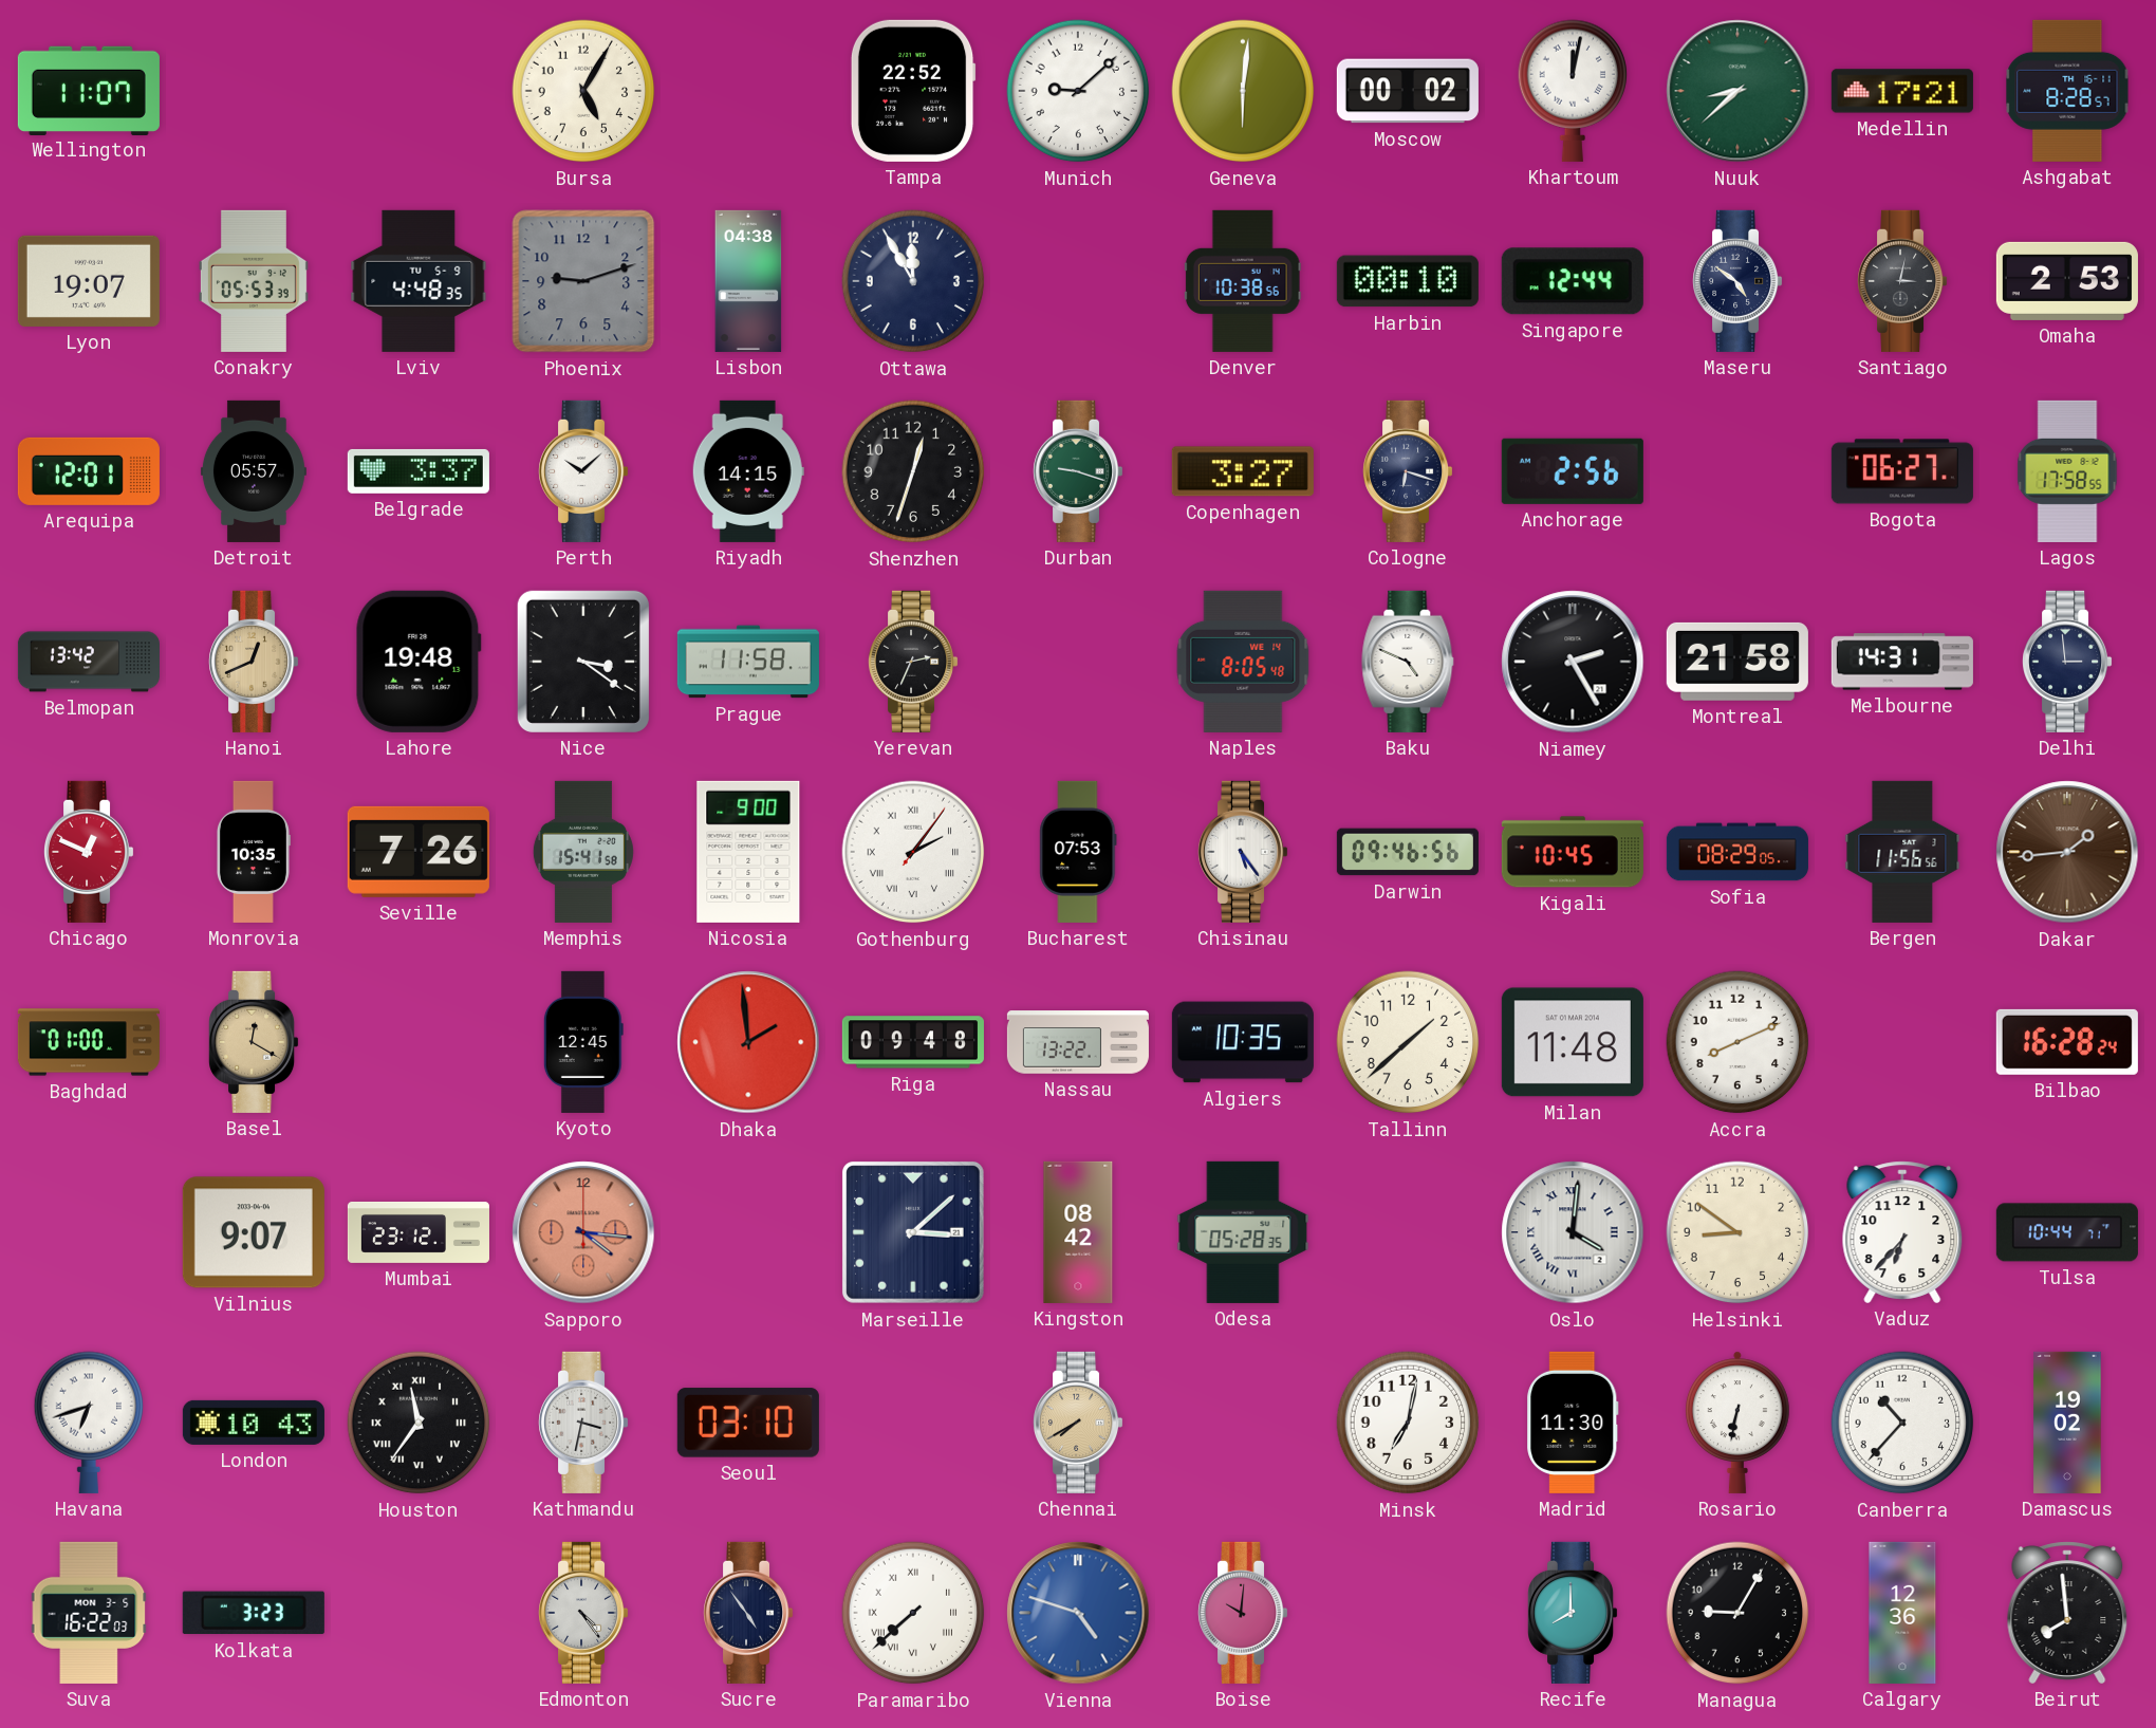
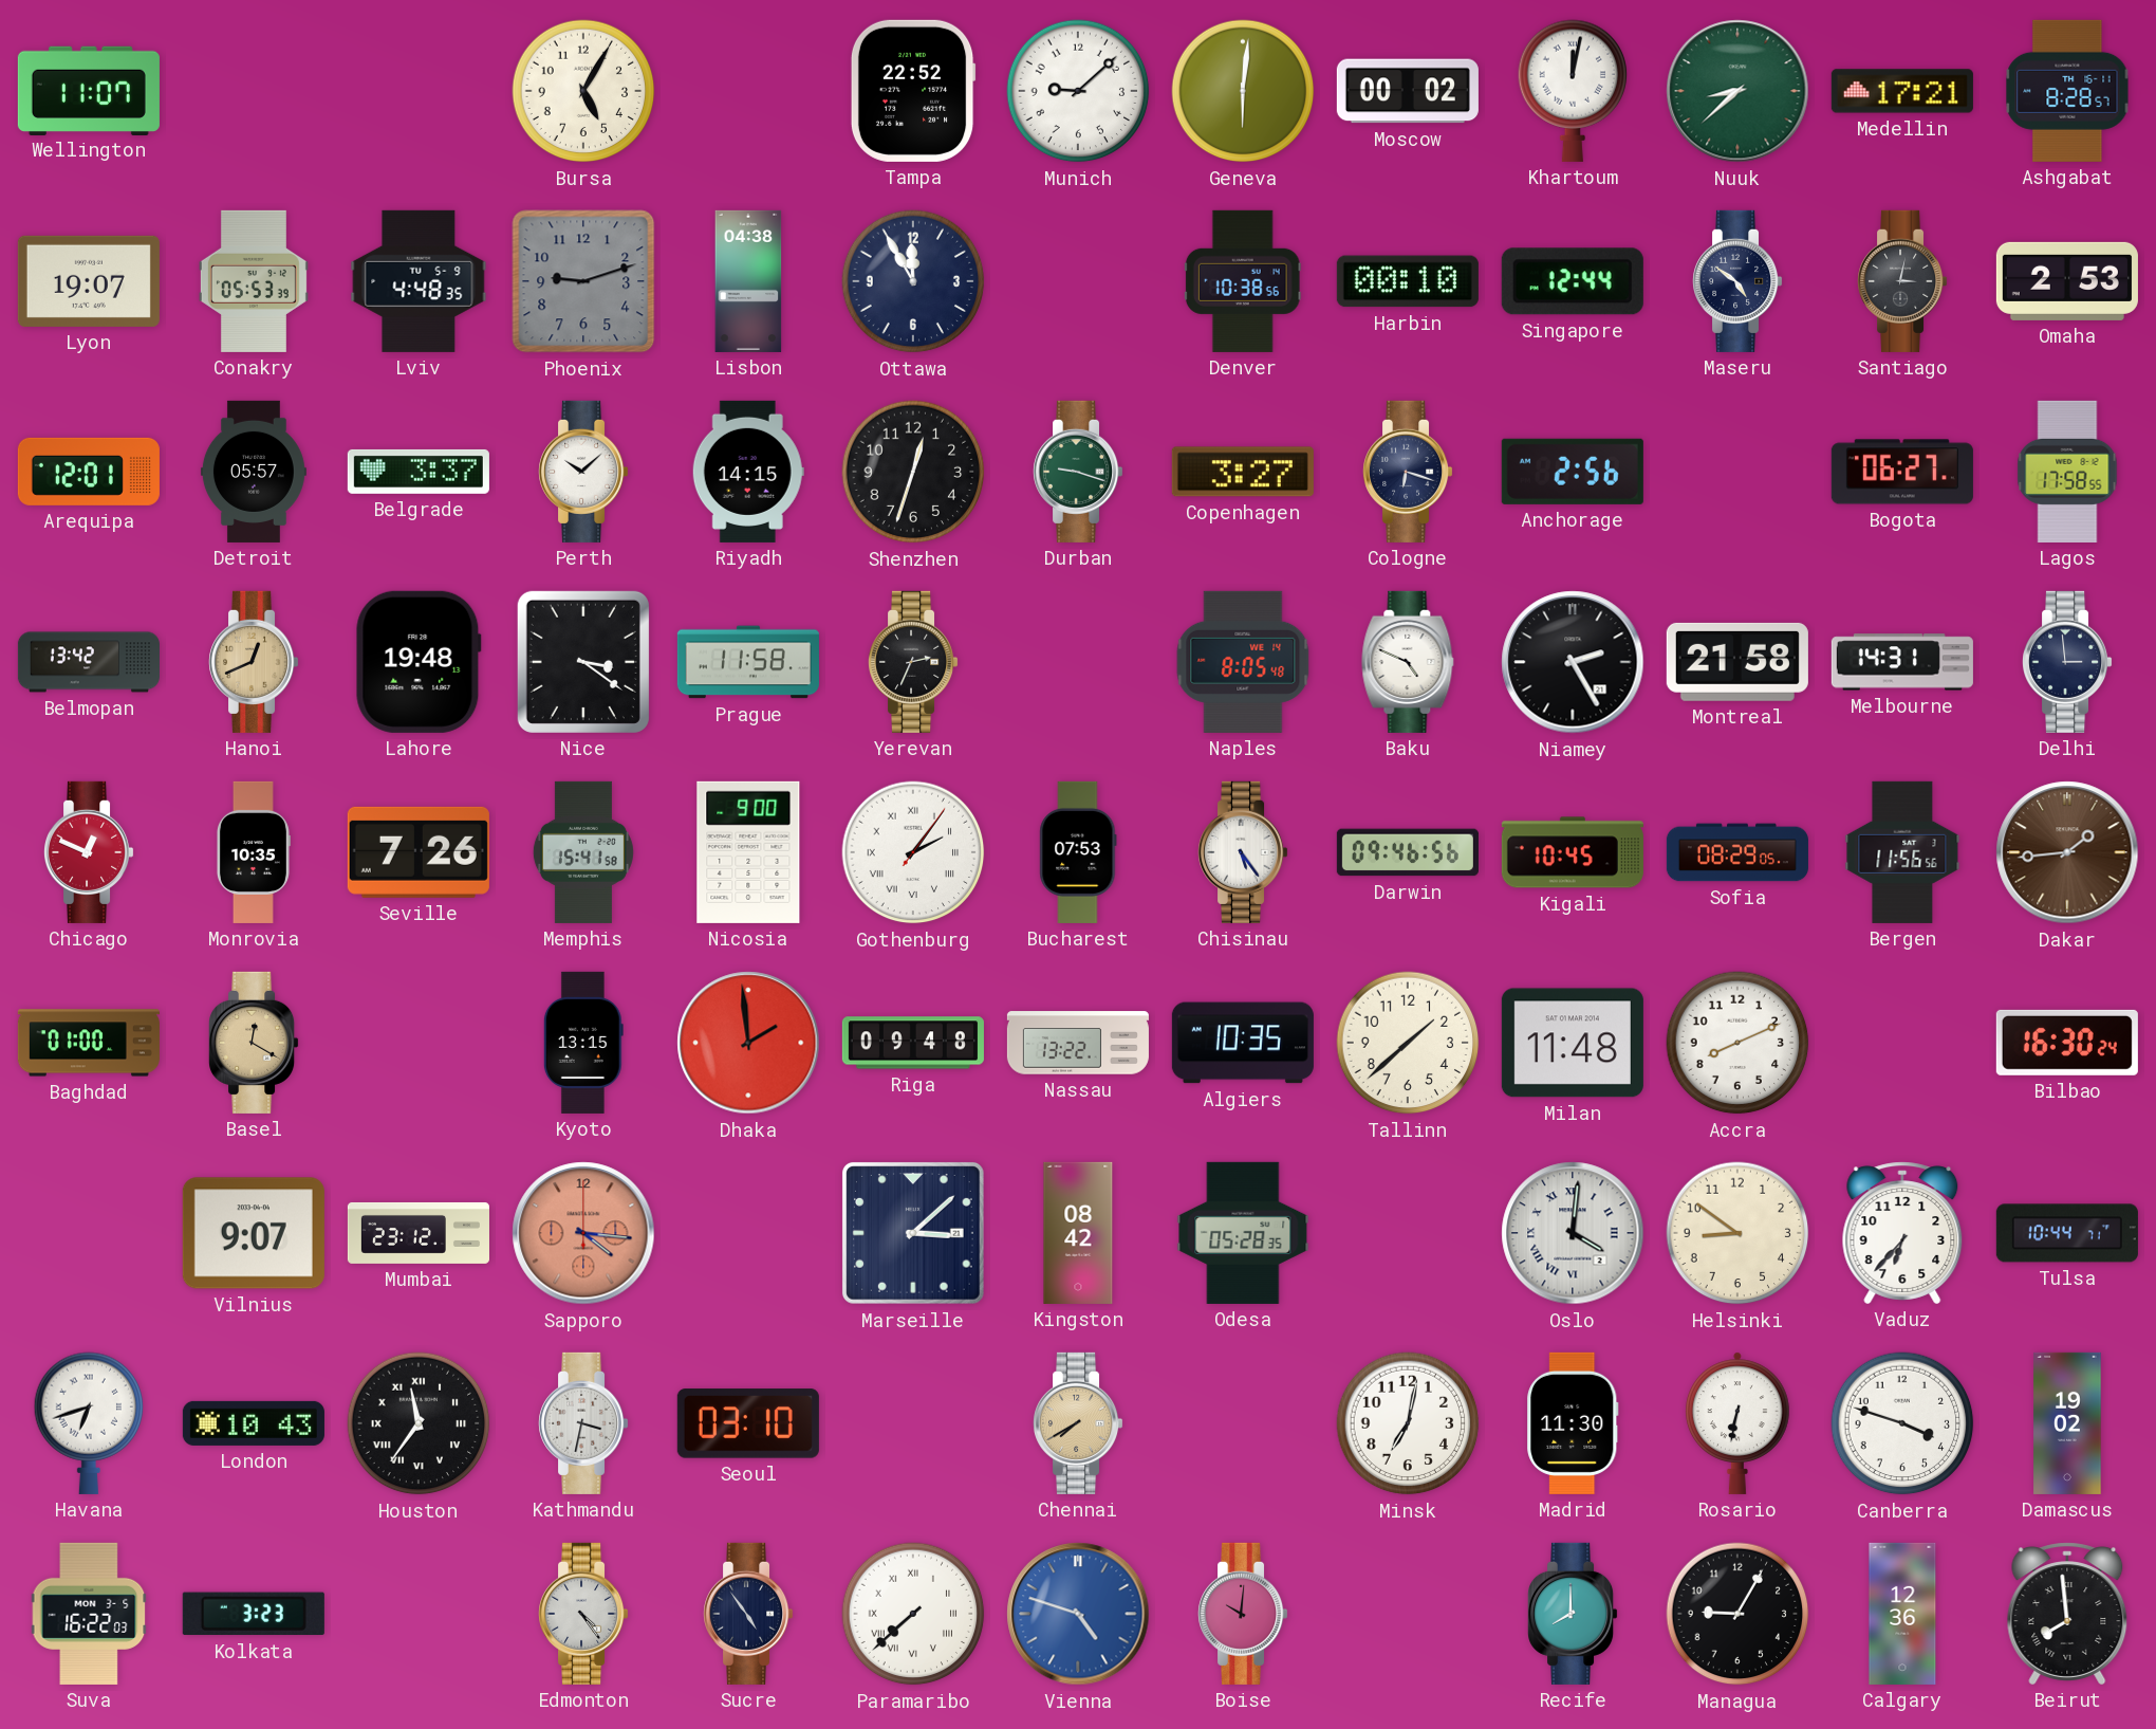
Kyoto: 12:45 -> 13:15
Bilbao: 16:28 -> 16:30
Canberra: 10:37 -> 3:48
